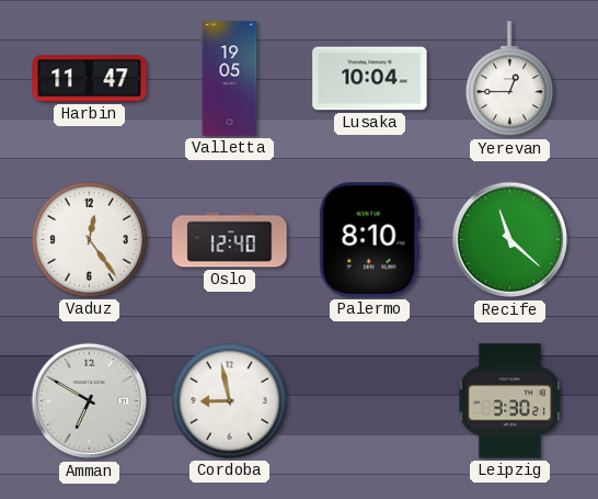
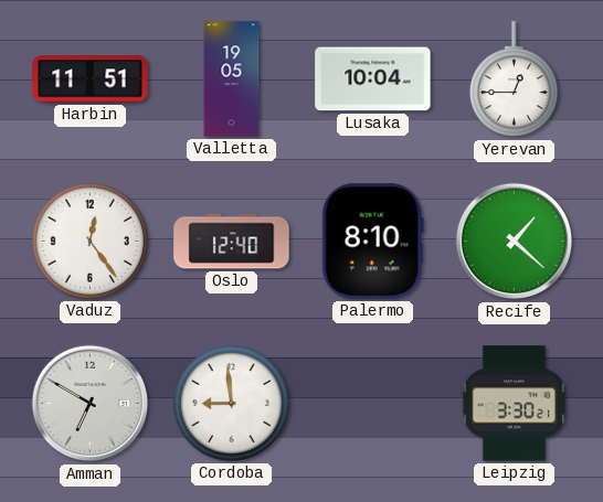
Harbin: 11:47 -> 11:51
Recife: 11:22 -> 1:22
Cordoba: 8:58 -> 8:59
